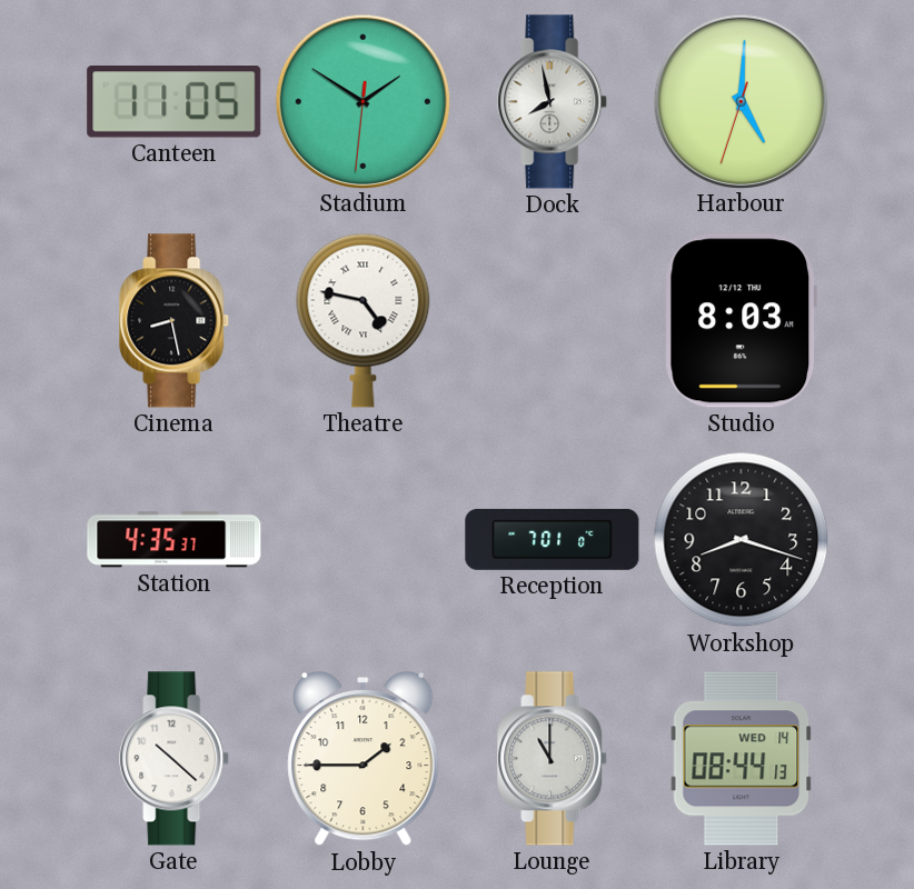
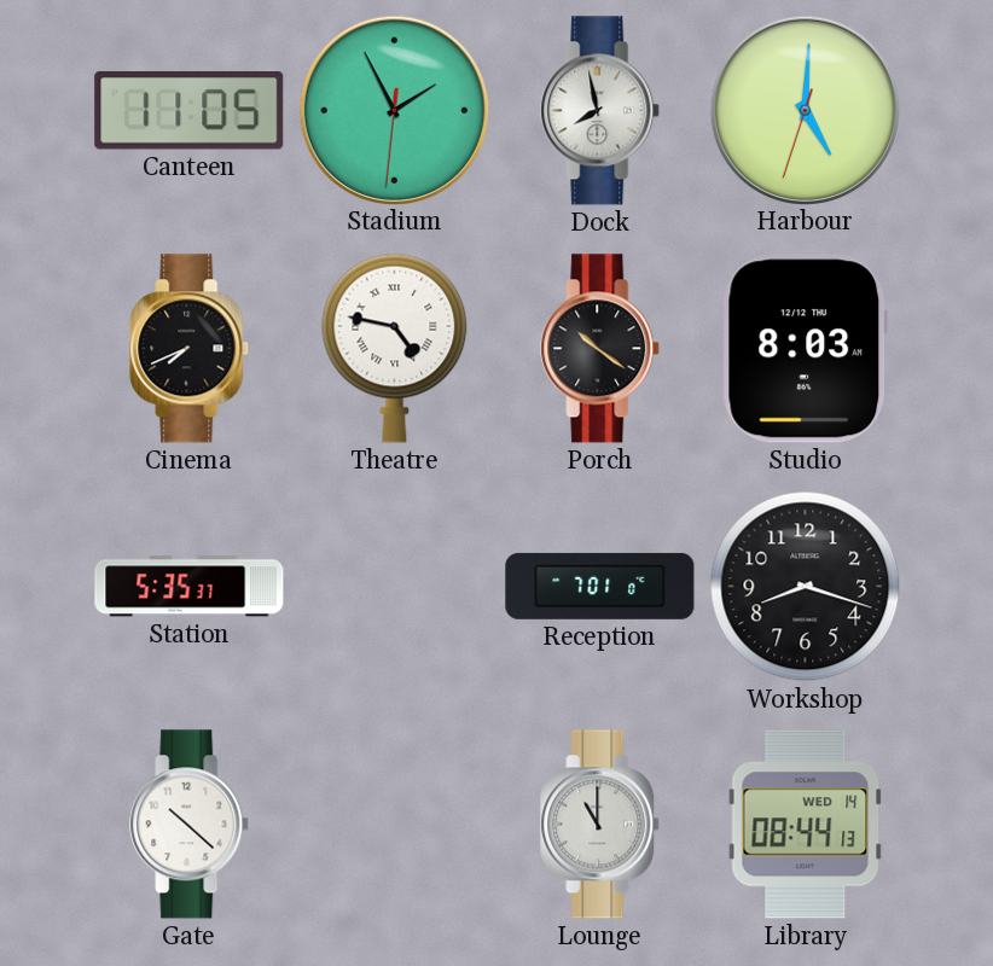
Stadium: 1:50 -> 1:55
Cinema: 8:28 -> 7:41
Porch: none -> 10:21
Station: 4:35 -> 5:35
Lobby: 1:45 -> none
